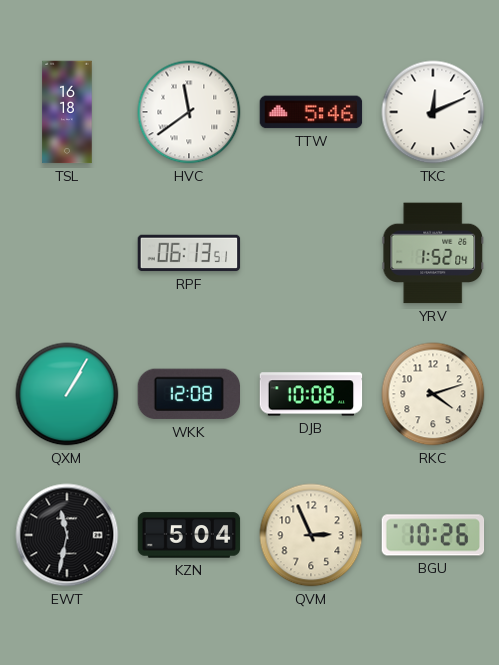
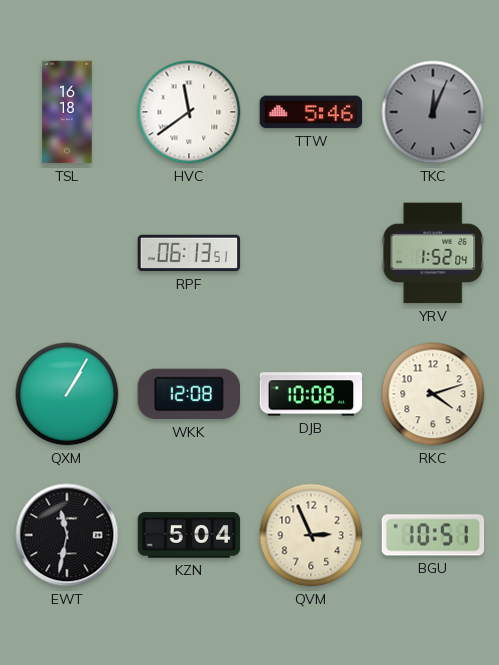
TKC: 12:11 -> 12:04
TKC dial: white -> grey
BGU: 10:26 -> 10:51
